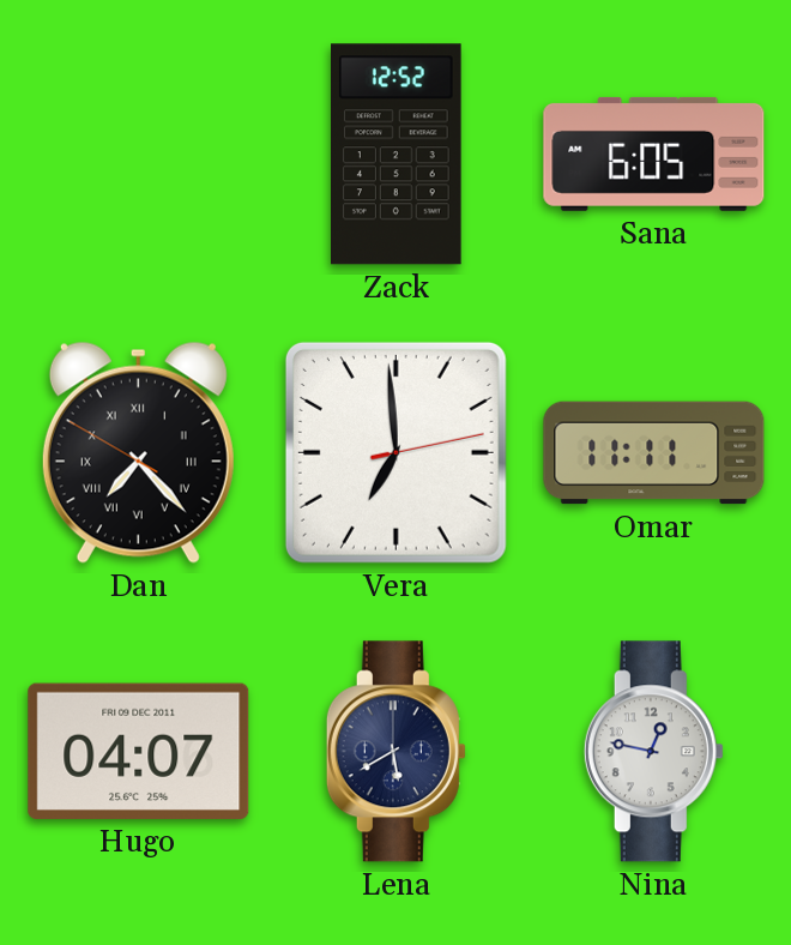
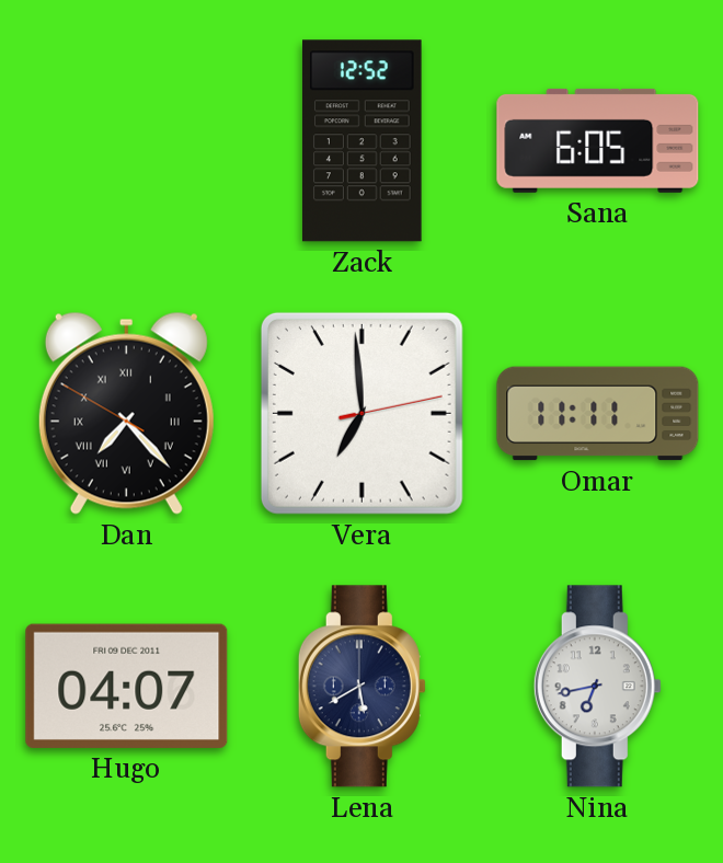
Nina: 12:47 -> 6:43
